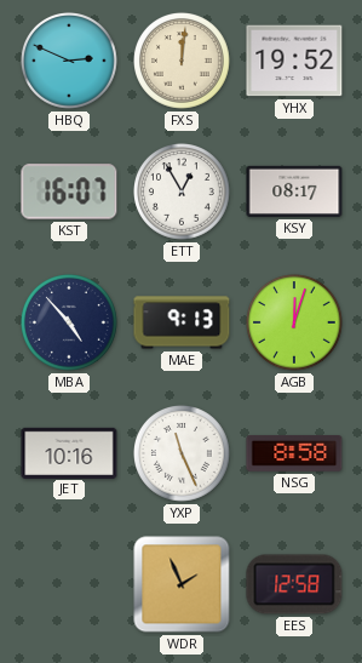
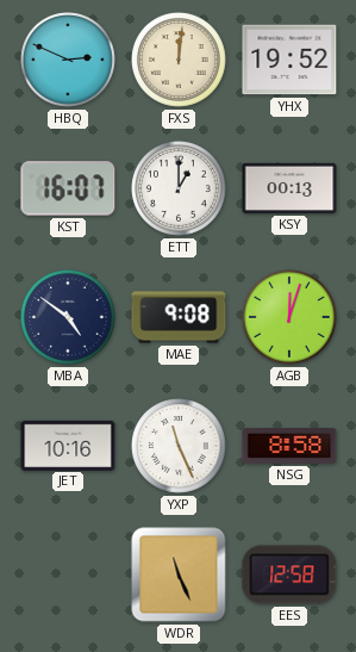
ETT: 12:55 -> 1:00
KSY: 08:17 -> 00:13
MBA: 4:53 -> 4:51
MAE: 9:13 -> 9:08
WDR: 1:56 -> 11:26
